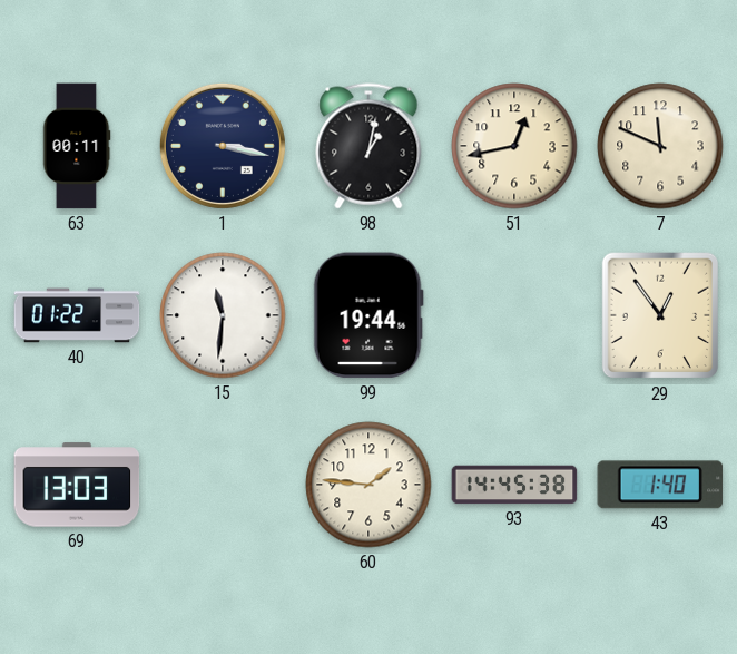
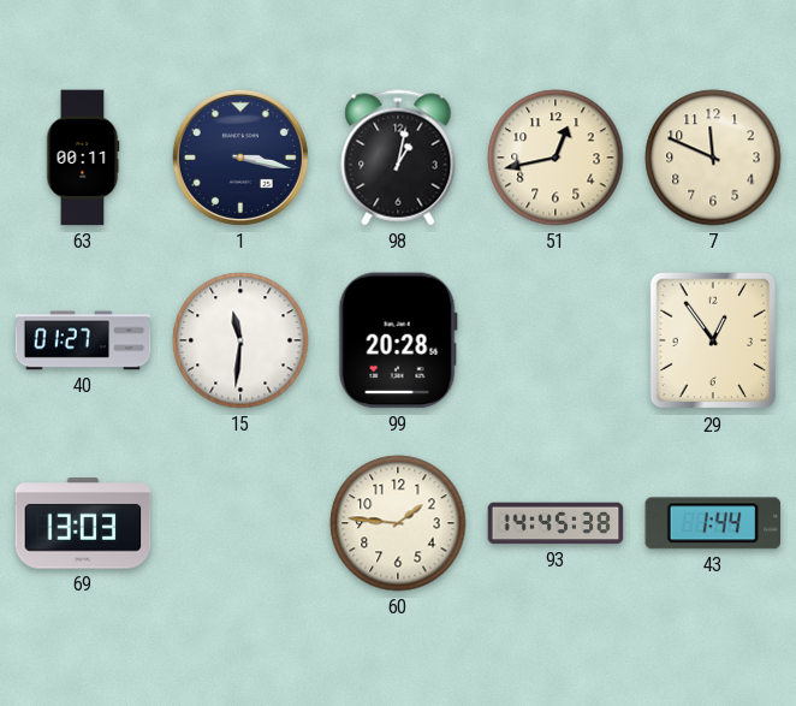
40: 01:22 -> 01:27
99: 19:44 -> 20:28
43: 1:40 -> 1:44
